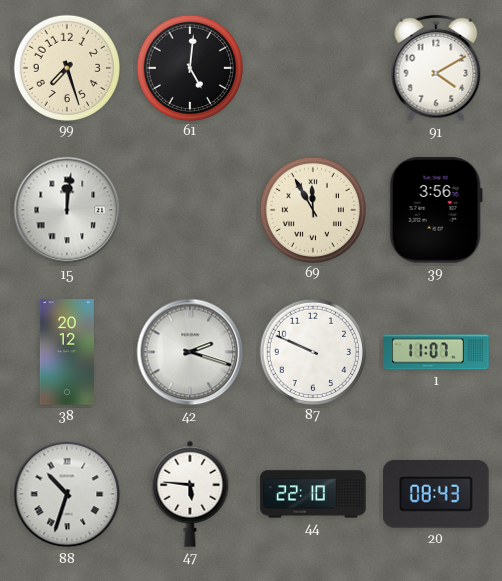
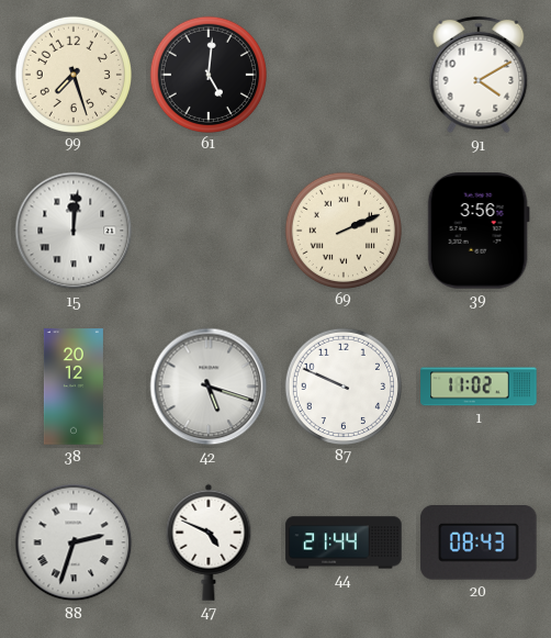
69: 11:55 -> 2:11
42: 2:18 -> 5:18
1: 11:07 -> 11:02
88: 10:33 -> 2:33
47: 5:46 -> 4:49
44: 22:10 -> 21:44
